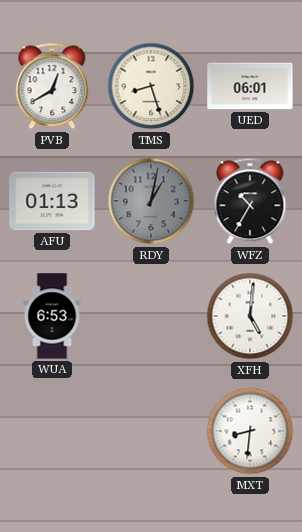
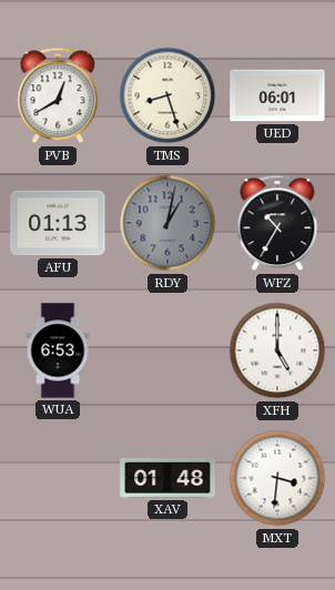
XFH: 5:01 -> 5:00
XAV: none -> 01:48
MXT: 8:31 -> 3:31
